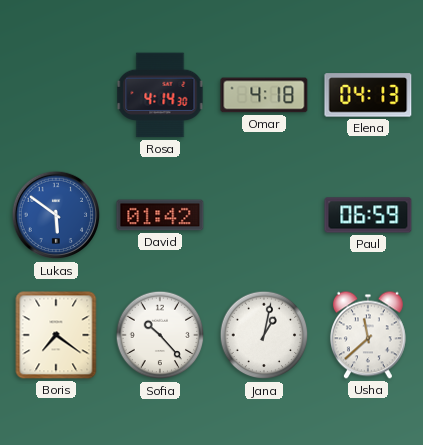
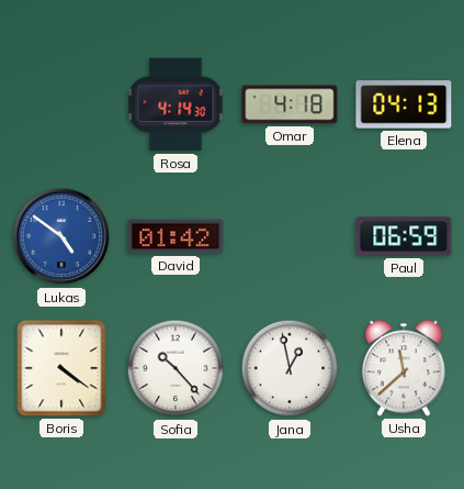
Lukas: 5:51 -> 4:51
Boris: 7:21 -> 4:21
Jana: 1:02 -> 12:58
